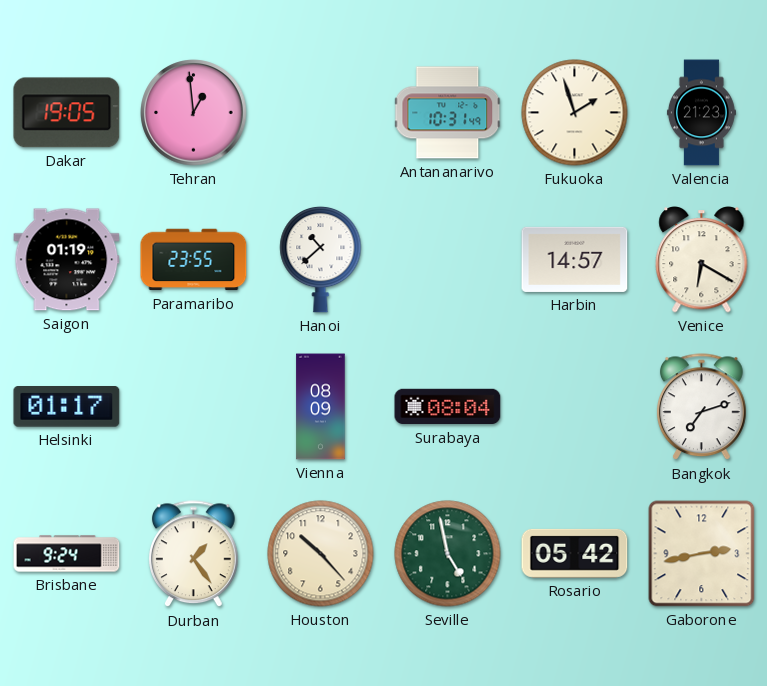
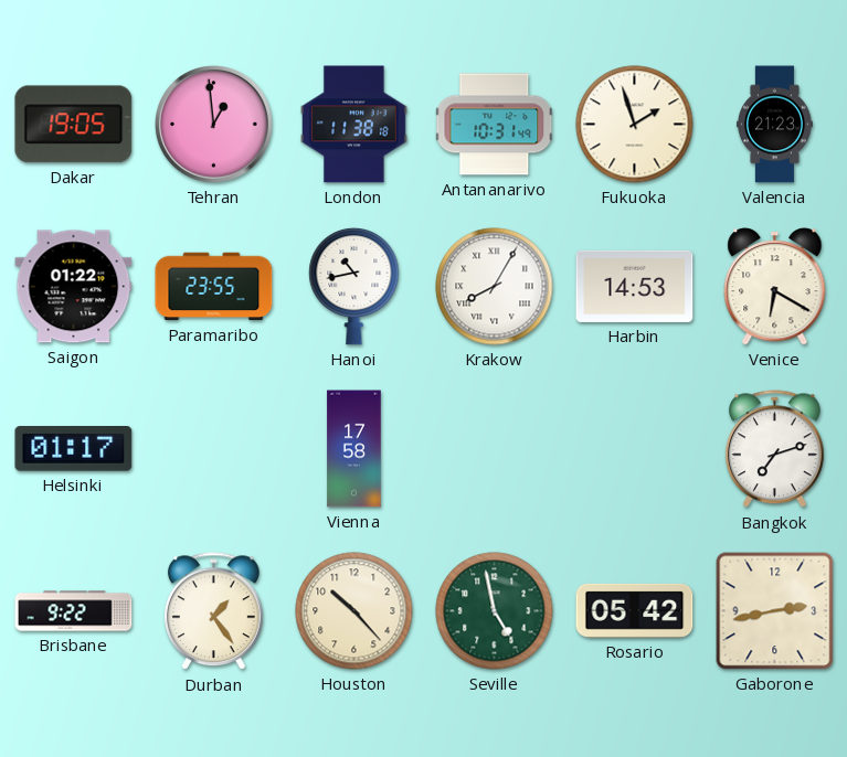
London: none -> 11:38
Saigon: 01:19 -> 01:22
Hanoi: 10:38 -> 10:43
Krakow: none -> 8:05
Harbin: 14:57 -> 14:53
Vienna: 08:09 -> 17:58
Surabaya: 08:04 -> none
Brisbane: 9:24 -> 9:22
